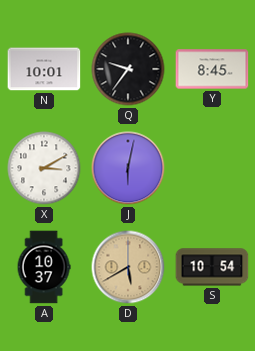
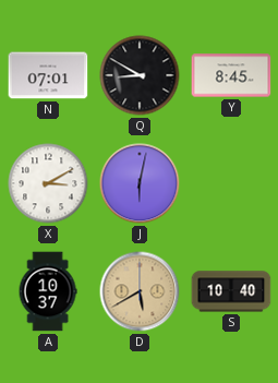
N: 10:01 -> 07:01
Q: 9:36 -> 8:50
S: 10:54 -> 10:40
